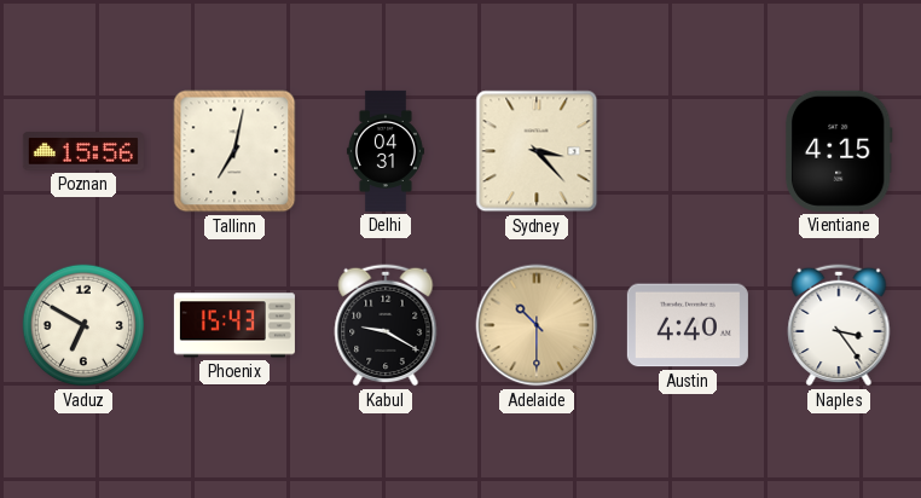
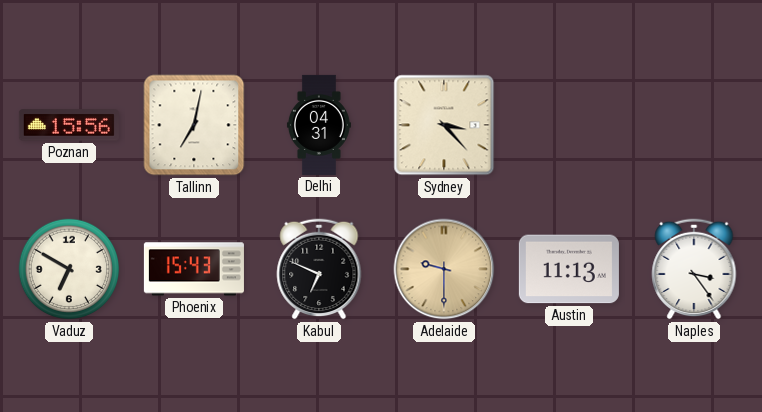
Vientiane: 4:15 -> none
Kabul: 9:20 -> 6:49
Adelaide: 10:30 -> 9:30
Austin: 4:40 -> 11:13
